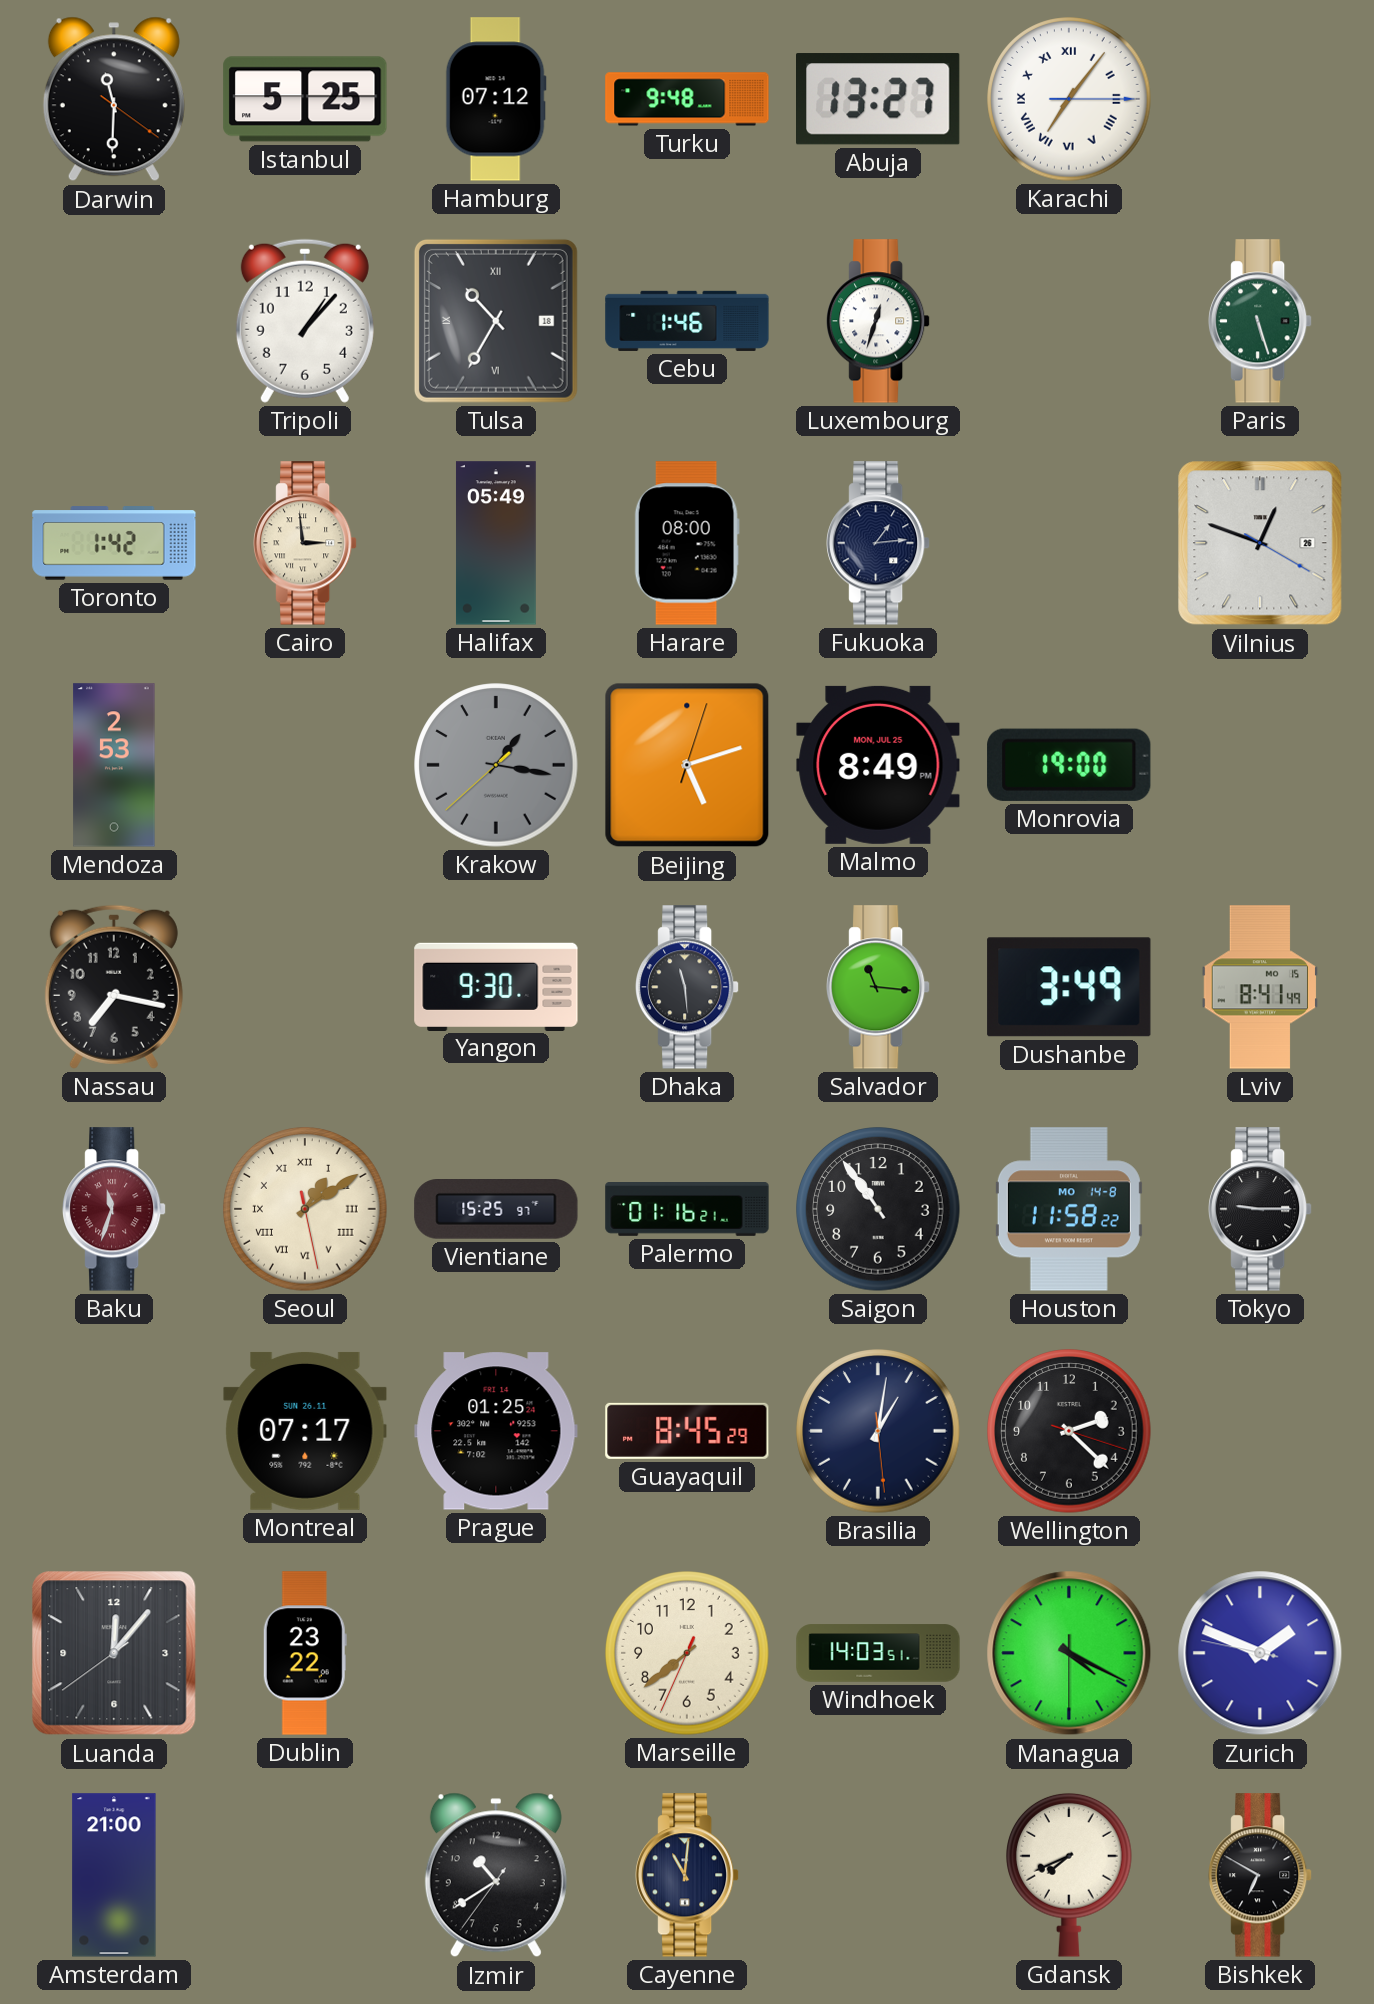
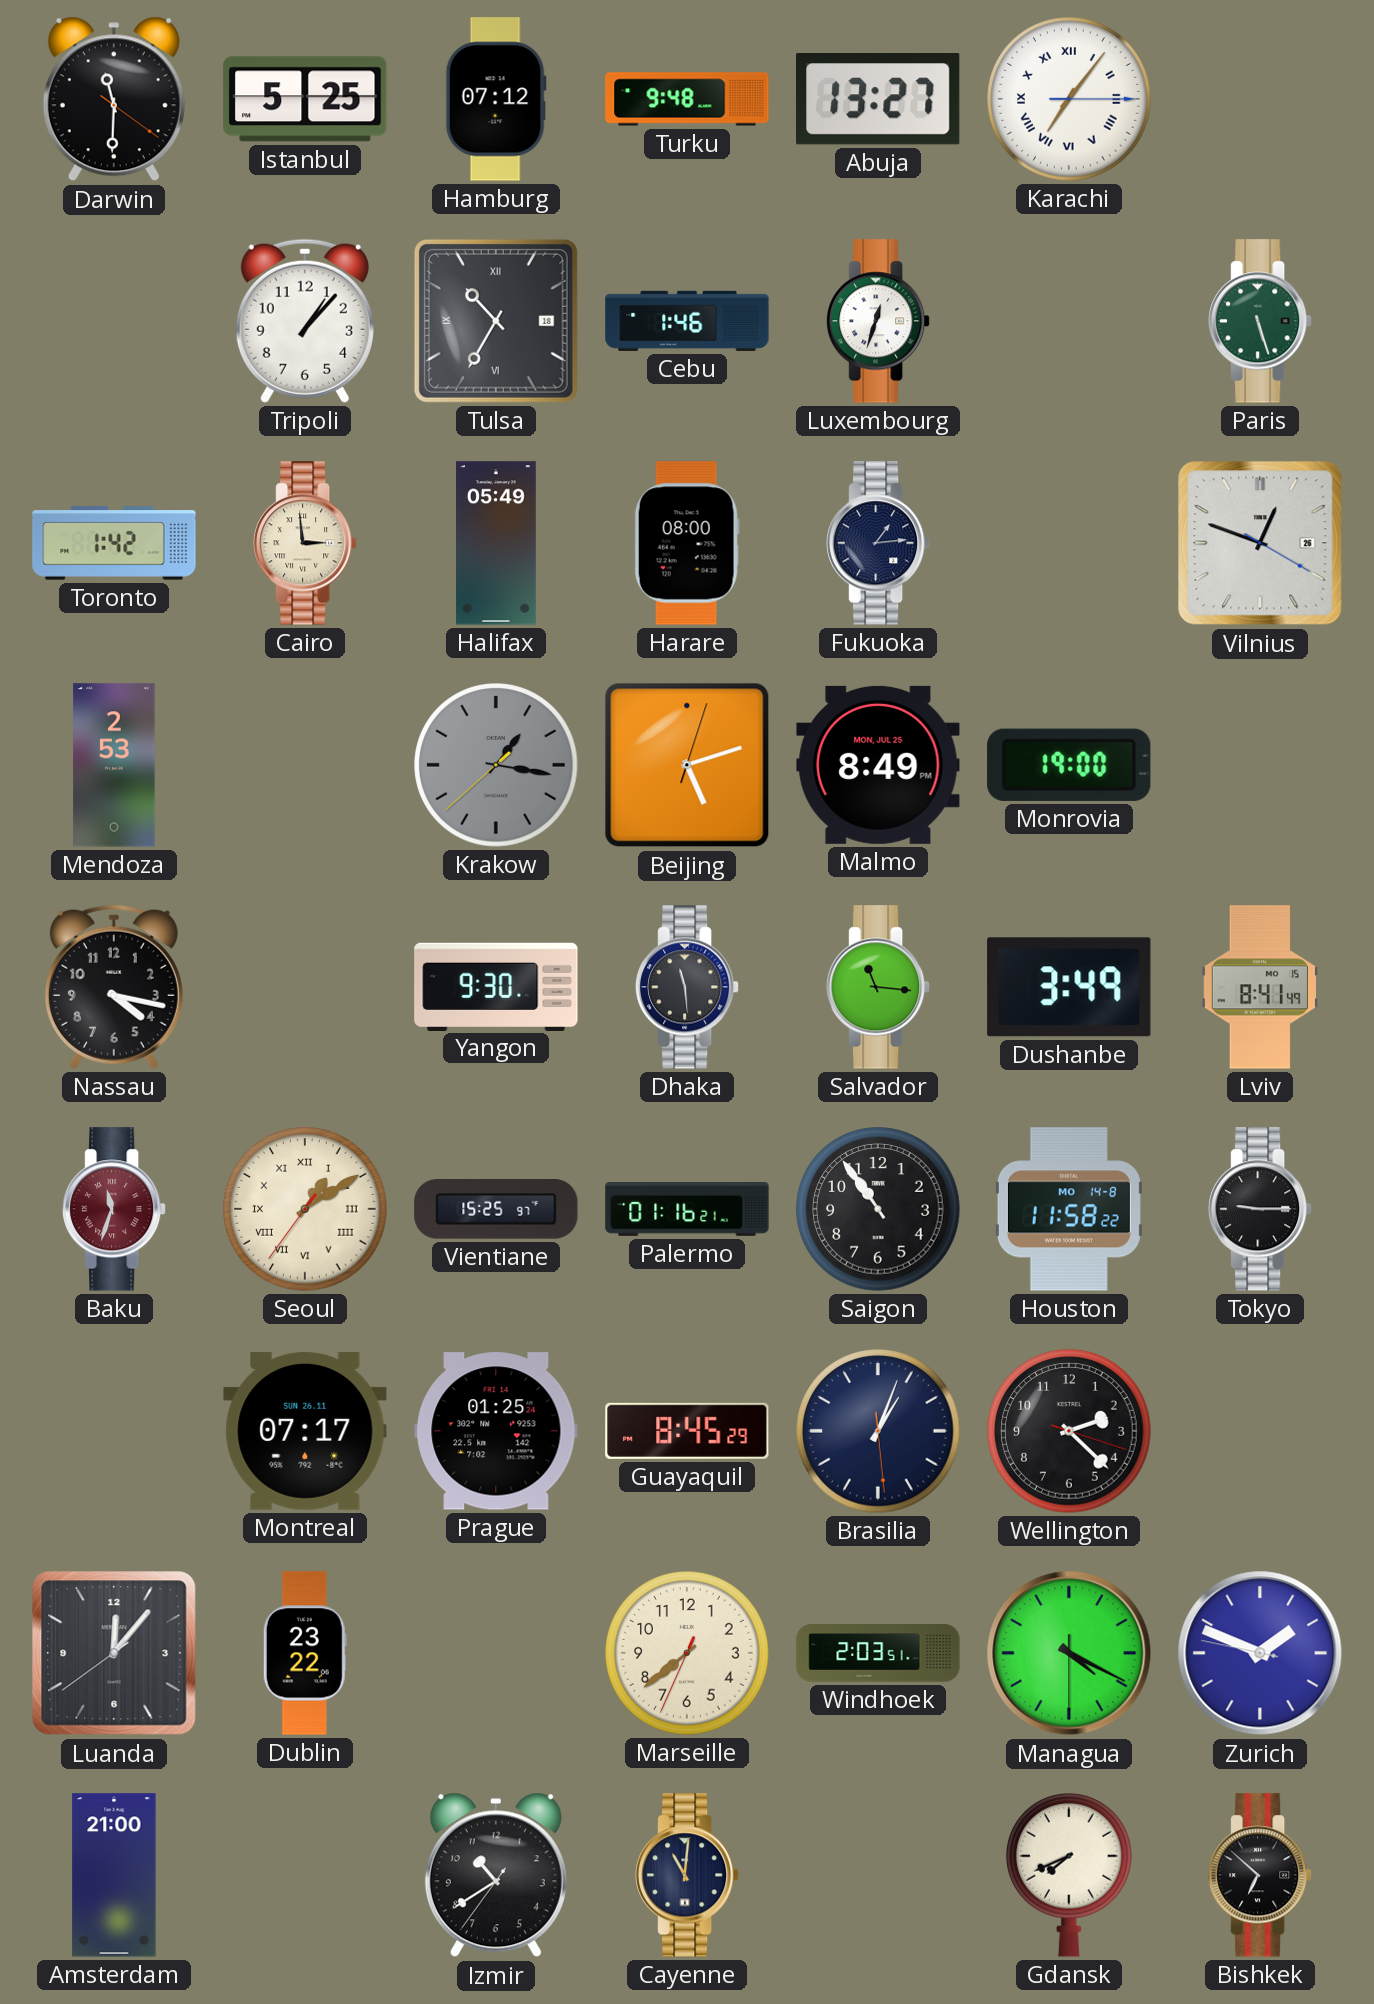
Nassau: 7:17 -> 4:17
Seoul: 1:09:28 -> 1:09:36
Brasilia: 1:01 -> 1:03
Windhoek: 14:03 -> 2:03
Bishkek: 6:50 -> 6:52
